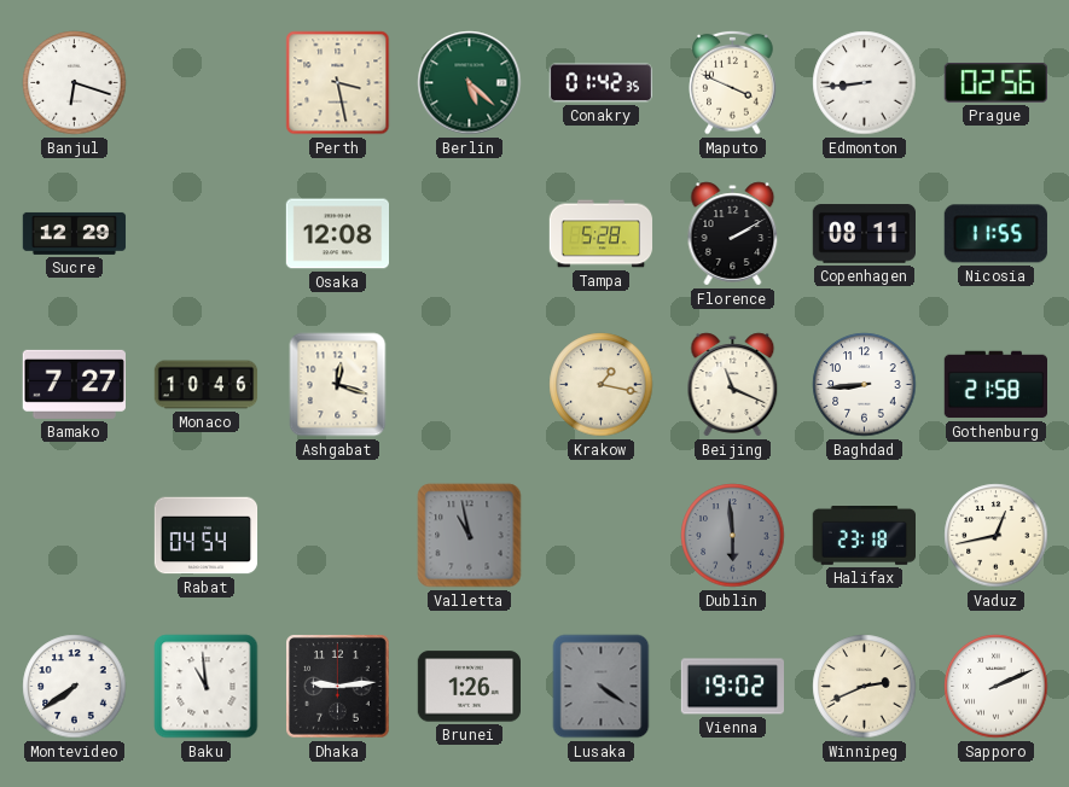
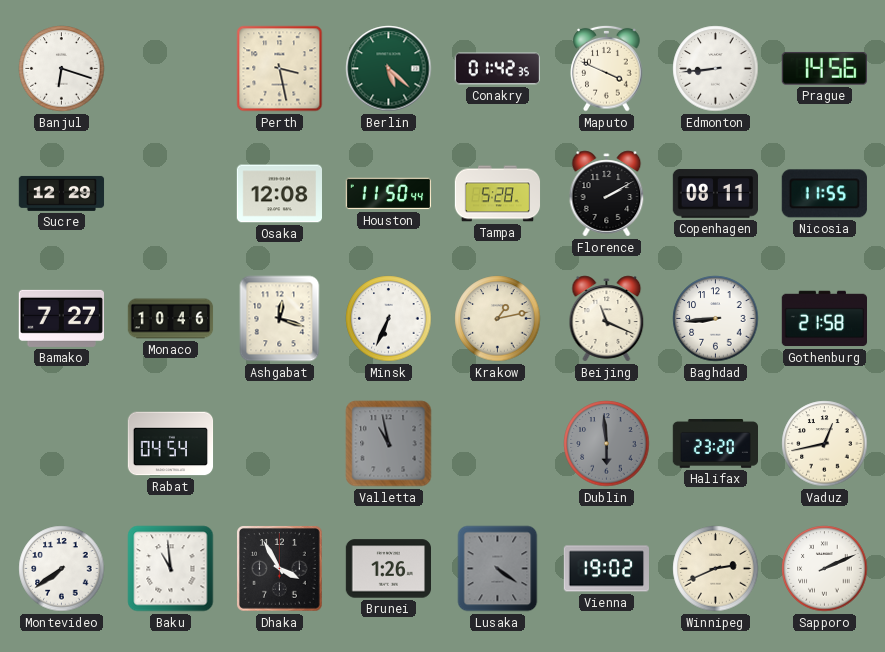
Prague: 02:56 -> 14:56
Houston: none -> 11:50
Minsk: none -> 6:34
Krakow: 1:17 -> 1:13
Halifax: 23:18 -> 23:20
Dhaka: 9:14 -> 3:55
